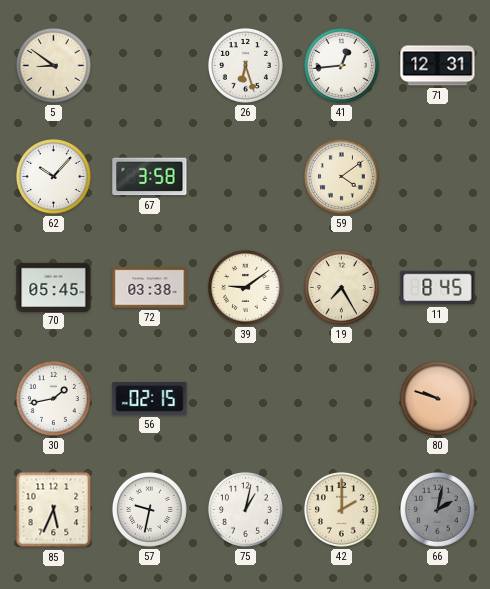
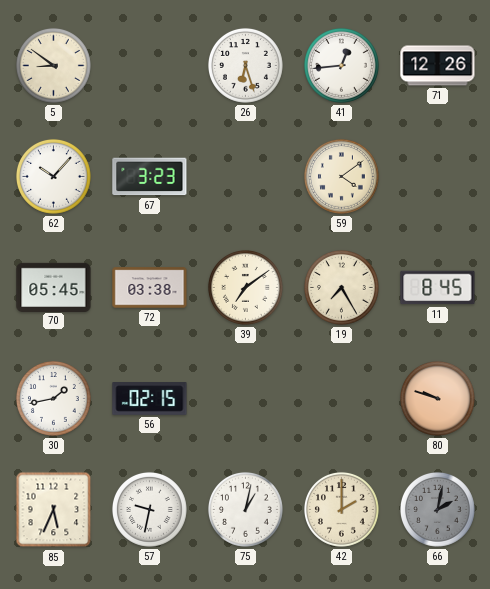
71: 12:31 -> 12:26
67: 3:58 -> 3:23
39: 9:09 -> 7:09
